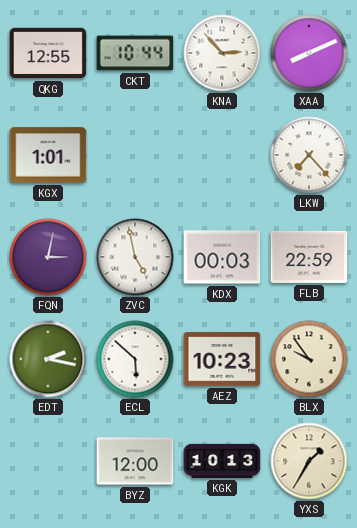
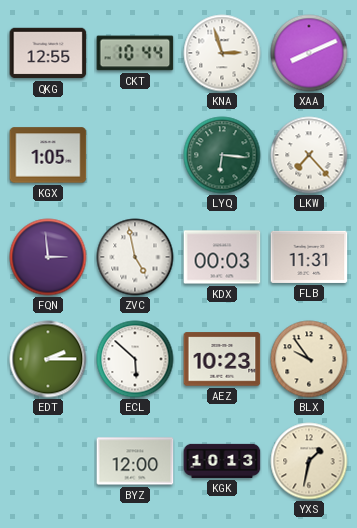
KNA: 2:53 -> 2:57
KGX: 1:01 -> 1:05
LYQ: none -> 6:16
FQN: 3:02 -> 2:59
FLB: 22:59 -> 11:31
EDT: 2:17 -> 2:15
YXS: 1:35 -> 1:32
